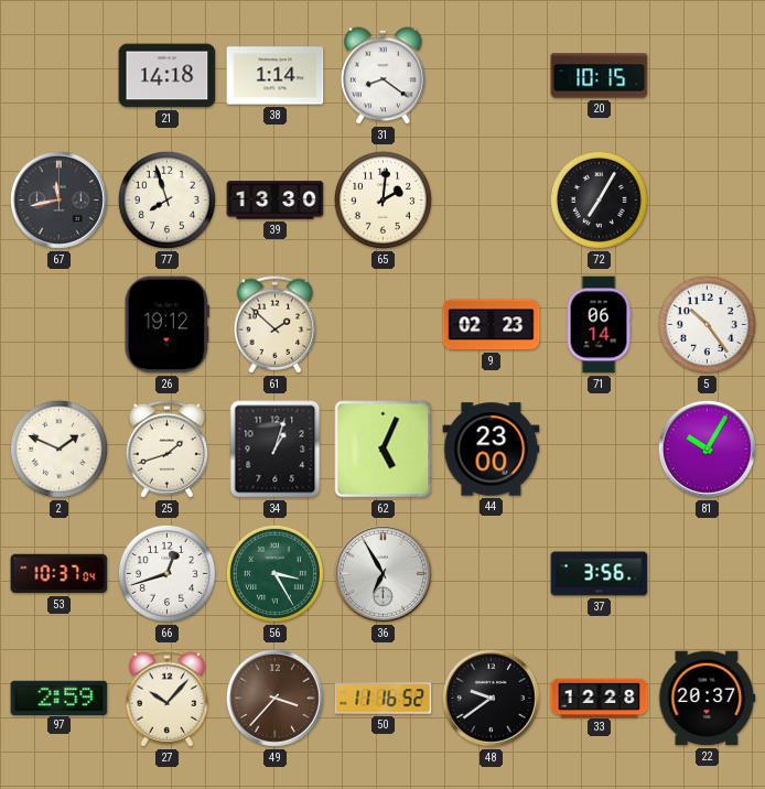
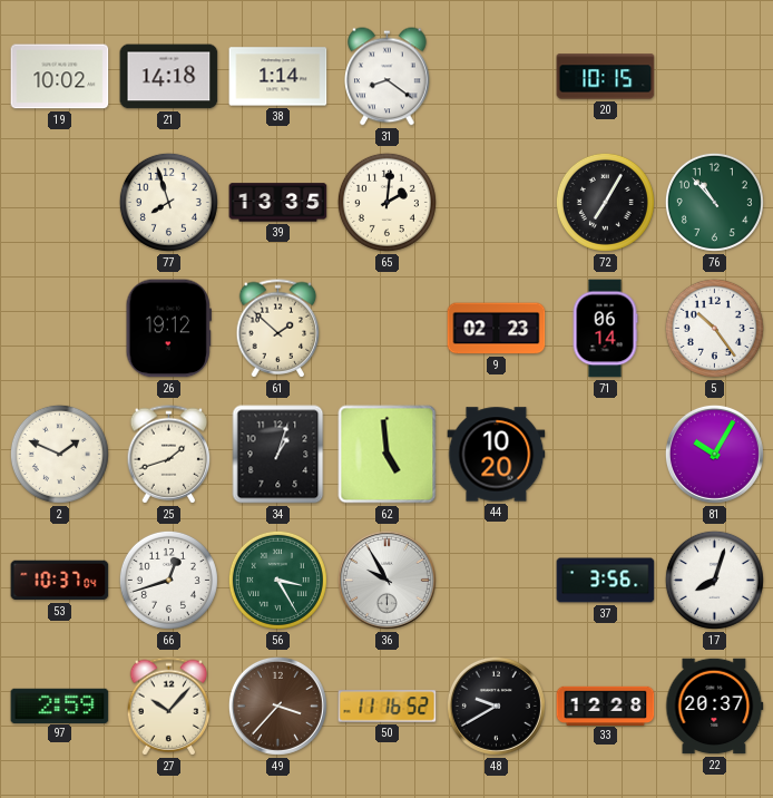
19: none -> 10:02
67: 11:43 -> none
39: 13:30 -> 13:35
76: none -> 10:53
62: 5:04 -> 4:59
44: 23:00 -> 10:20
36: 6:55 -> 9:55
17: none -> 8:03
48: 9:39 -> 9:40
